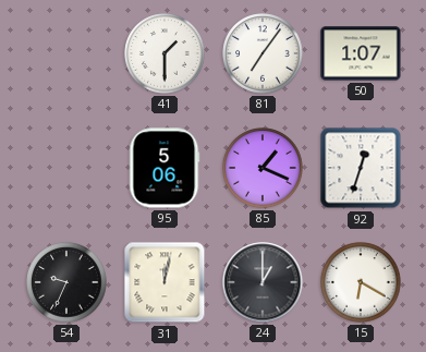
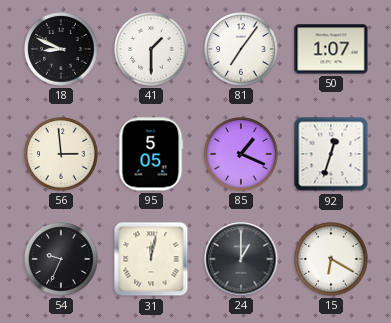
18: none -> 8:49
56: none -> 2:59
95: 5:06 -> 5:05
